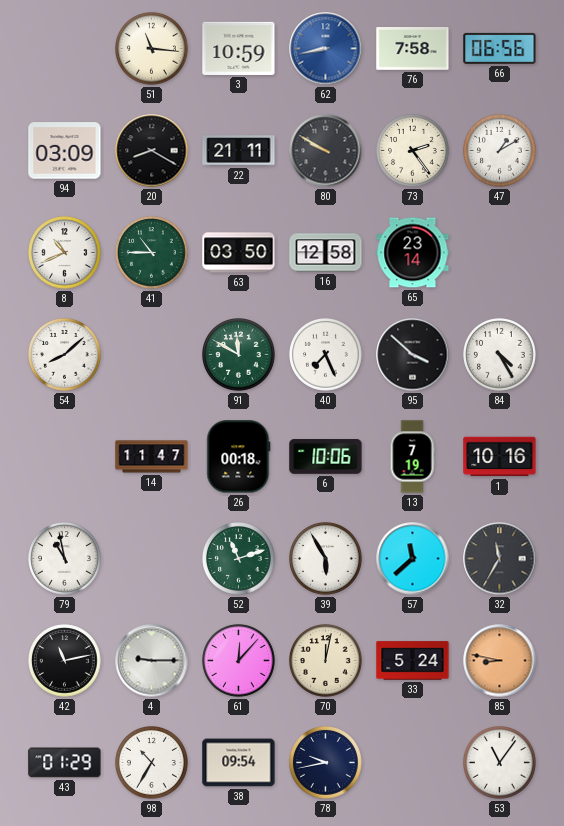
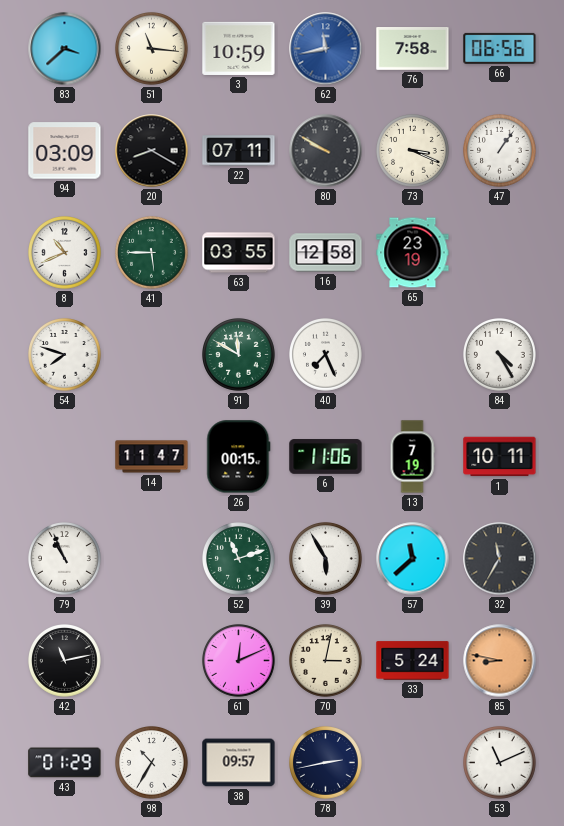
83: none -> 3:38
62: 8:43 -> 11:43
22: 21:11 -> 07:11
73: 2:24 -> 3:19
47: 1:10 -> 1:06
41: 10:45 -> 5:45
63: 03:50 -> 03:55
65: 23:14 -> 23:19
54: 8:08 -> 7:48
95: 3:52 -> none
26: 00:18 -> 00:15
6: 10:06 -> 11:06
1: 10:16 -> 10:11
79: 10:58 -> 10:56
4: 9:15 -> none
61: 12:07 -> 12:11
70: 12:02 -> 3:02
38: 09:54 -> 09:57
78: 9:43 -> 2:43
53: 11:06 -> 11:11
